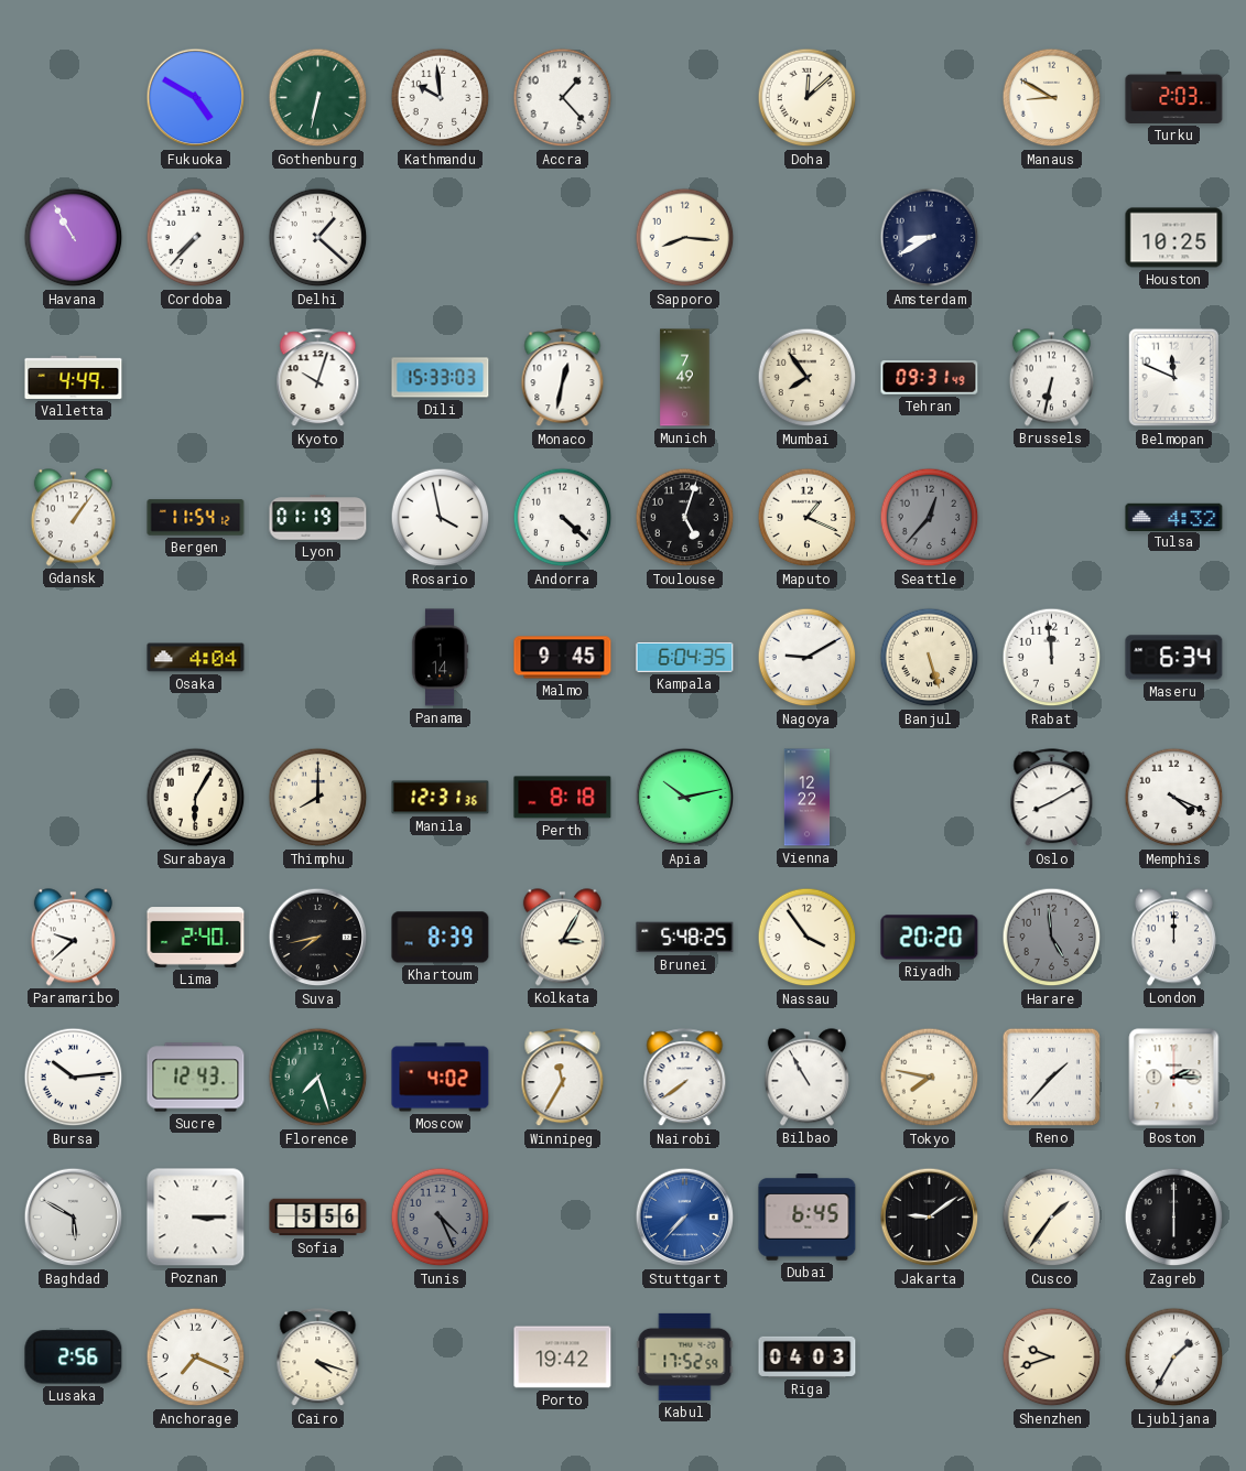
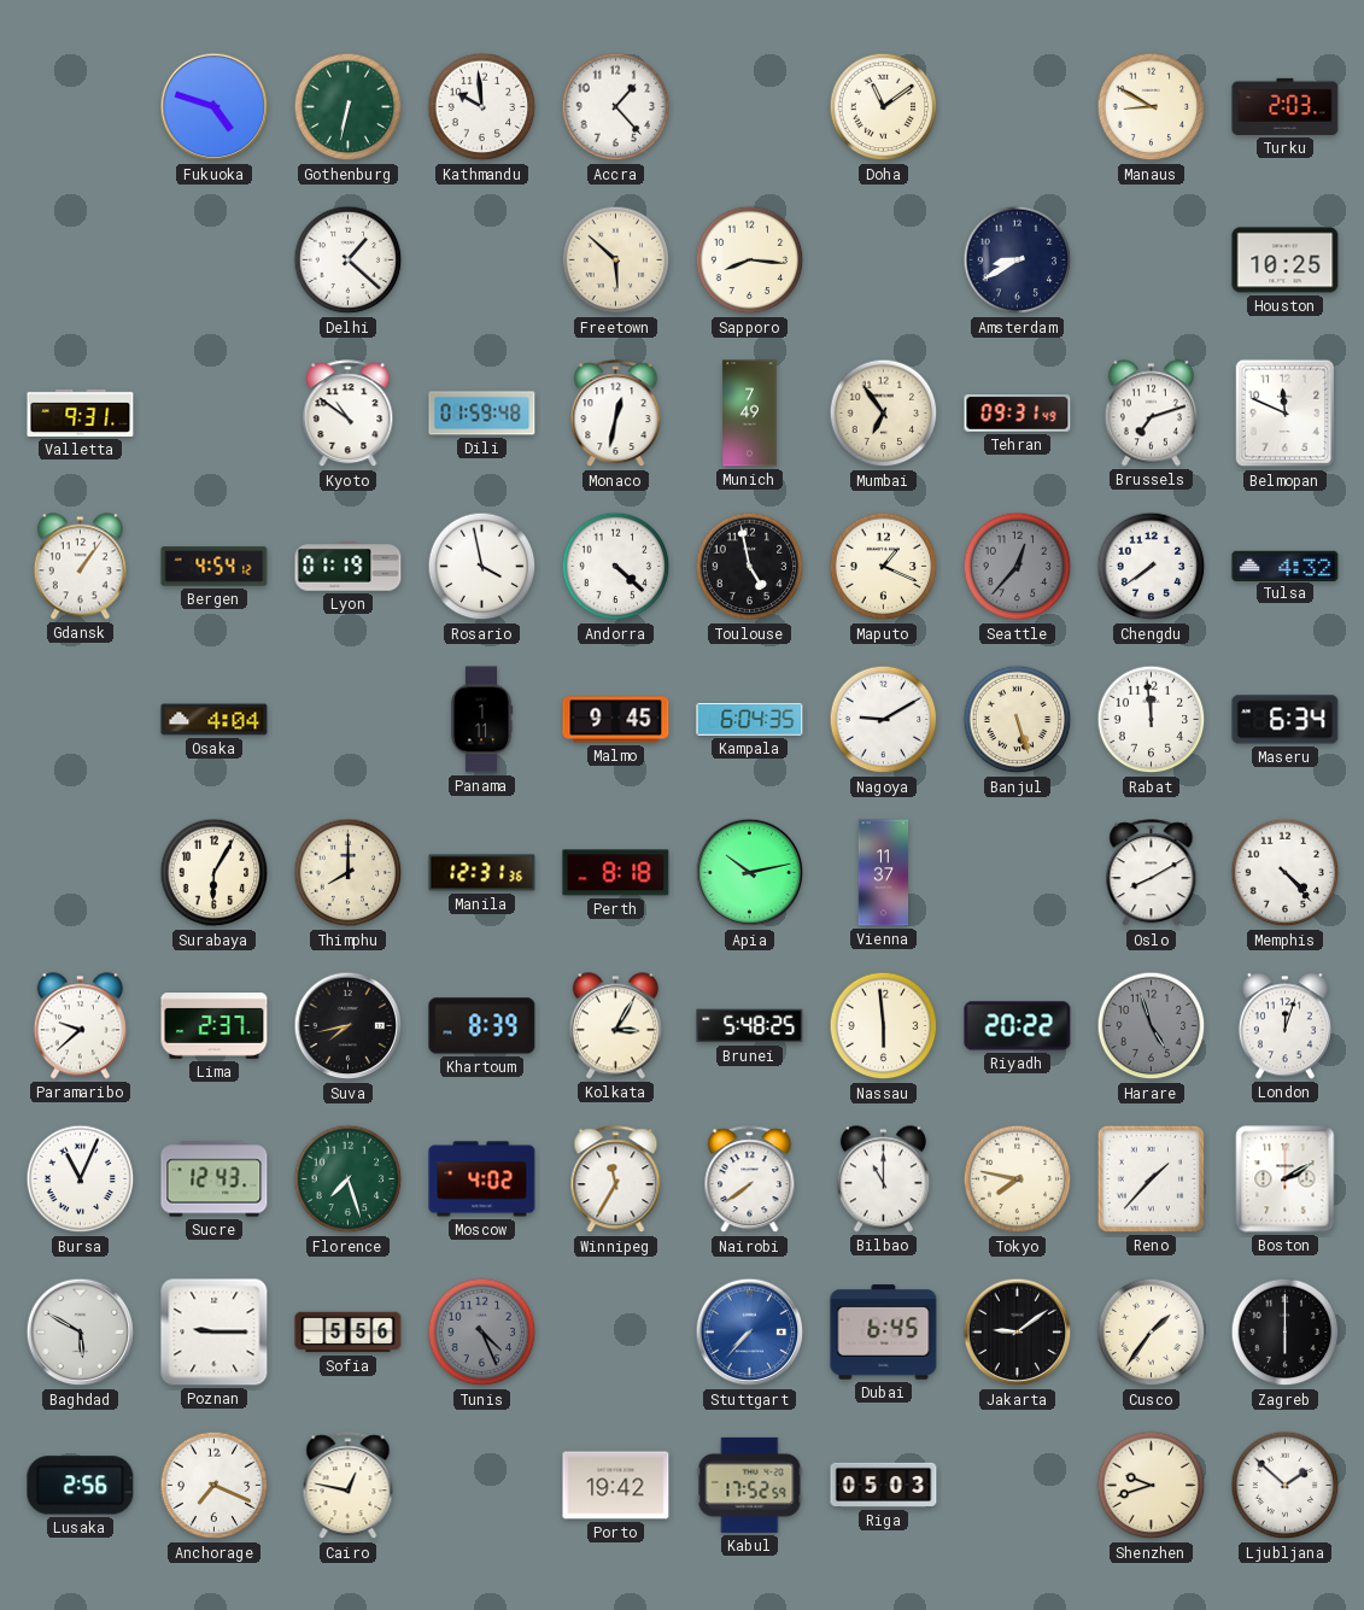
Fukuoka: 4:50 -> 4:48
Doha: 12:08 -> 11:09
Havana: 10:55 -> none
Cordoba: 7:37 -> none
Freetown: none -> 5:52
Valletta: 4:49 -> 9:31
Kyoto: 10:03 -> 10:51
Dili: 15:33 -> 01:59
Mumbai: 7:54 -> 6:54
Brussels: 6:32 -> 7:12
Bergen: 11:54 -> 4:54
Toulouse: 5:03 -> 4:58
Chengdu: none -> 7:39
Panama: 1:14 -> 1:11
Vienna: 12:22 -> 11:37
Memphis: 4:19 -> 4:23
Lima: 2:40 -> 2:37
Nassau: 3:54 -> 5:59
Riyadh: 20:20 -> 20:22
Harare: 4:59 -> 4:57
London: 12:00 -> 12:03
Bursa: 10:14 -> 11:04
Bilbao: 10:55 -> 11:00
Boston: 2:15 -> 2:10
Poznan: 3:15 -> 9:15
Cairo: 4:18 -> 12:47
Riga: 04:03 -> 05:03
Ljubljana: 1:35 -> 1:52
